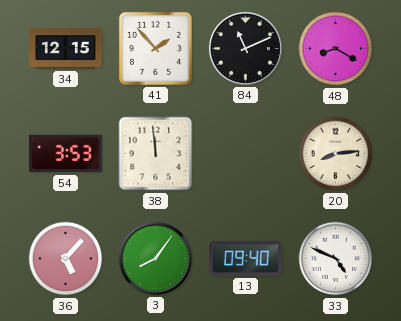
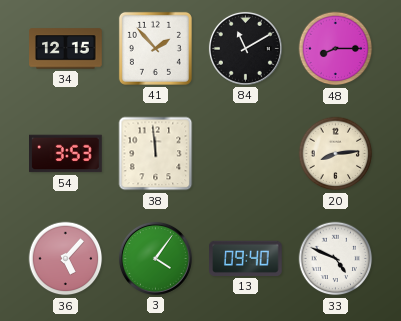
84: 11:11 -> 11:10
48: 8:20 -> 8:15
3: 8:06 -> 4:06
